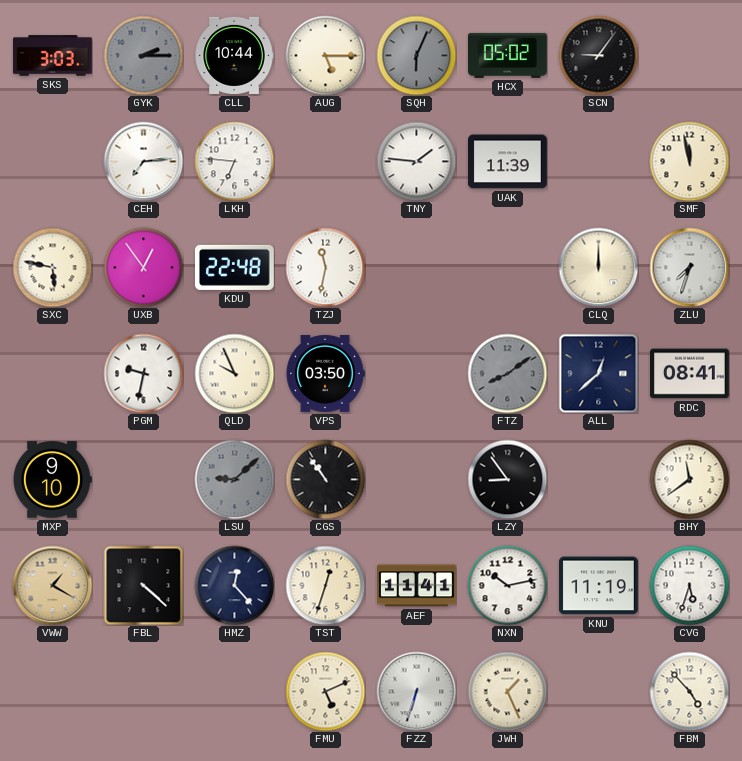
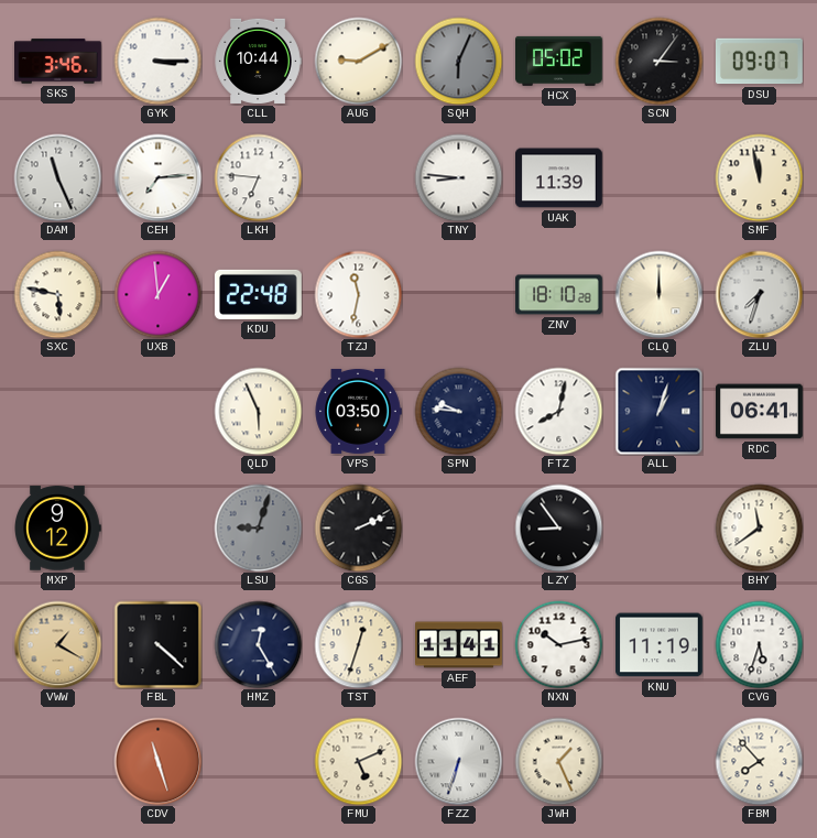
SKS: 3:03 -> 3:46
GYK: 2:15 -> 3:15
GYK dial: grey -> white
AUG: 5:15 -> 9:10
SCN: 9:06 -> 3:06
DSU: none -> 09:07
DAM: none -> 11:26
TNY: 1:46 -> 8:46
UXB: 12:54 -> 12:59
ZNV: none -> 18:10
PGM: 9:32 -> none
QLD: 9:56 -> 5:56
SPN: none -> 9:46
FTZ: 8:09 -> 8:02
FTZ dial: grey -> white
ALL: 12:38 -> 1:03
RDC: 08:41 -> 06:41
MXP: 9:10 -> 9:12
LSU: 9:08 -> 9:03
CGS: 10:54 -> 2:11
HMZ: 12:23 -> 12:25
CDV: none -> 11:27
FBM: 4:53 -> 7:53
